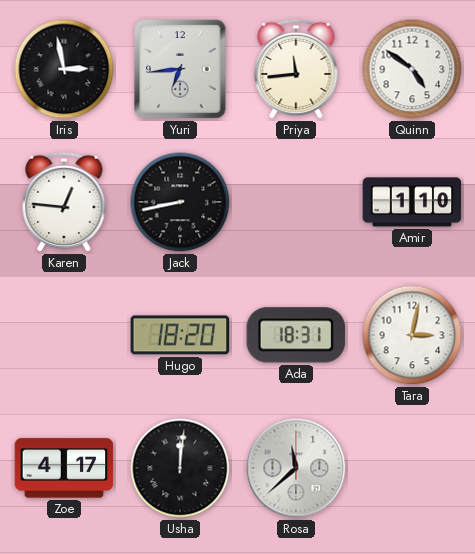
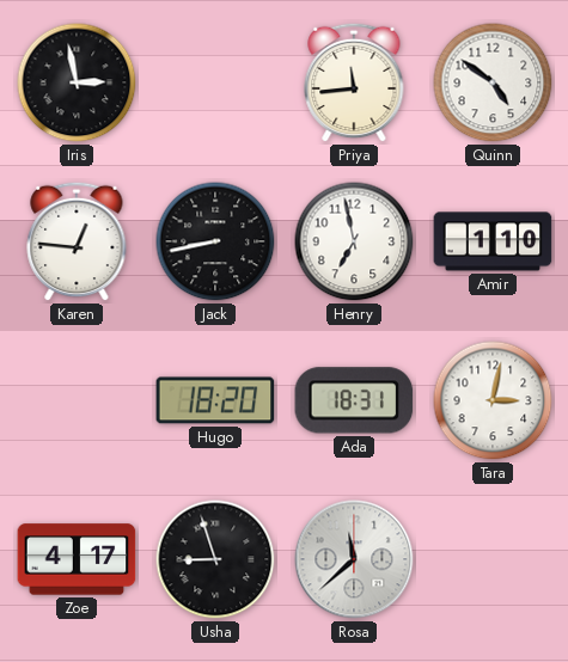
Yuri: 6:44 -> none
Henry: none -> 6:58
Usha: 12:01 -> 8:57
